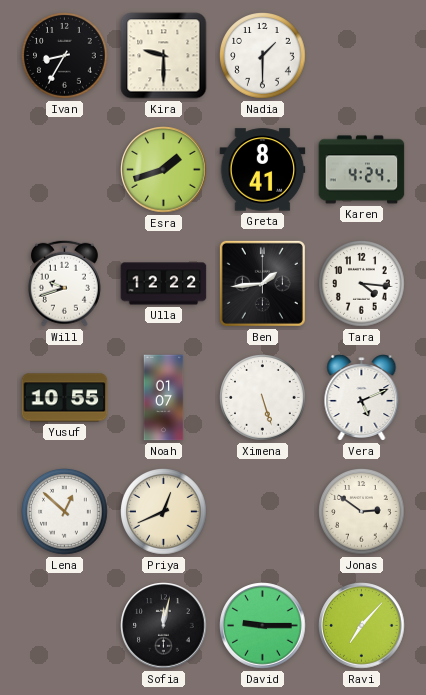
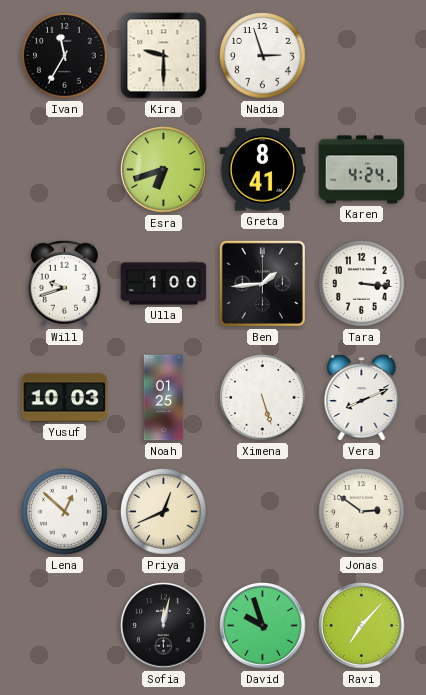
Ivan: 8:35 -> 11:35
Nadia: 1:30 -> 2:57
Esra: 1:42 -> 6:42
Ulla: 12:22 -> 1:00
Tara: 4:16 -> 3:16
Yusuf: 10:55 -> 10:03
Noah: 01:07 -> 01:25
Vera: 5:11 -> 8:11
David: 9:15 -> 9:57
